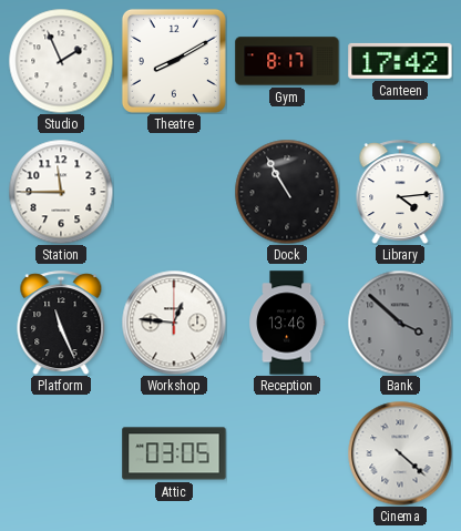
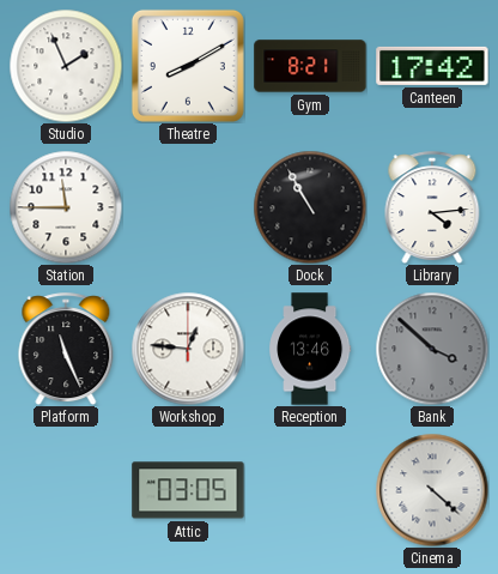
Gym: 8:17 -> 8:21
